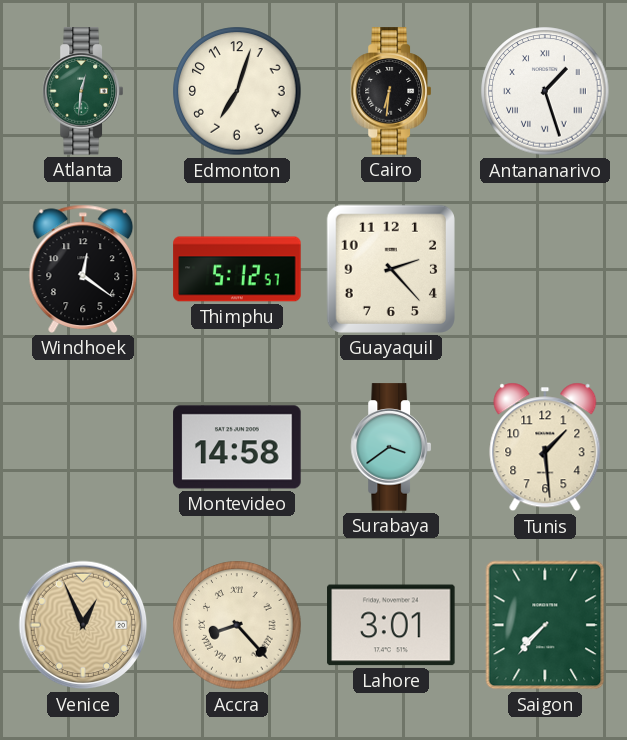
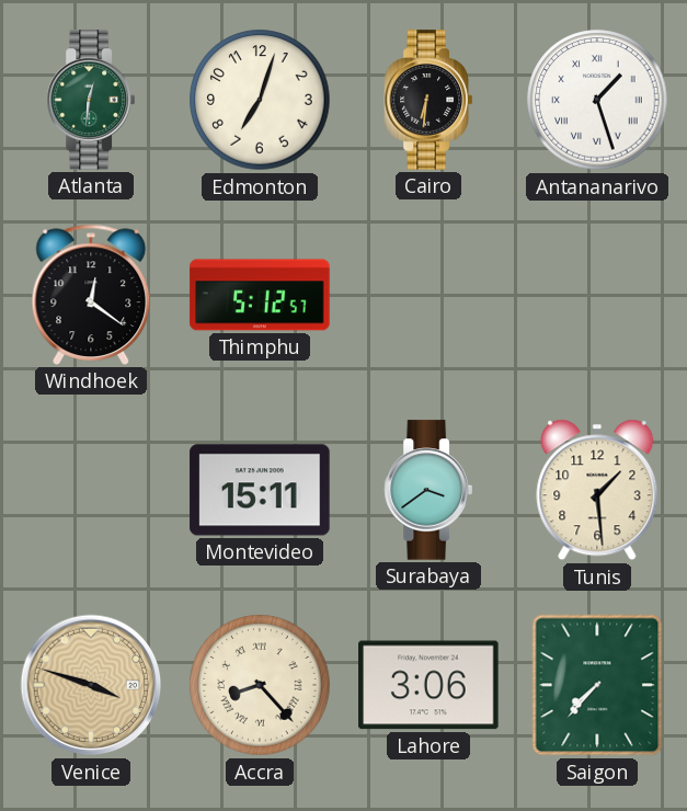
Guayaquil: 2:23 -> none
Montevideo: 14:58 -> 15:11
Venice: 12:56 -> 3:48
Lahore: 3:01 -> 3:06
